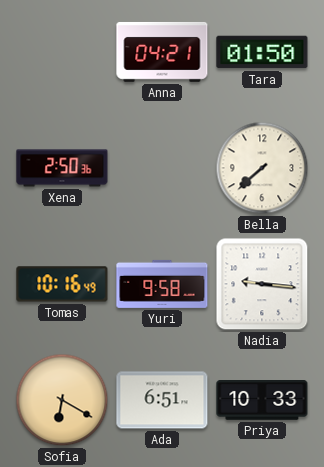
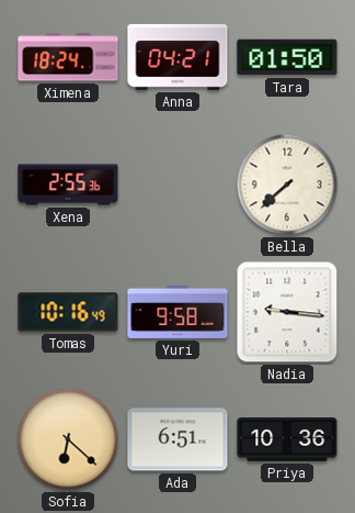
Ximena: none -> 18:24
Xena: 2:50 -> 2:55
Sofia: 6:20 -> 6:22
Priya: 10:33 -> 10:36
